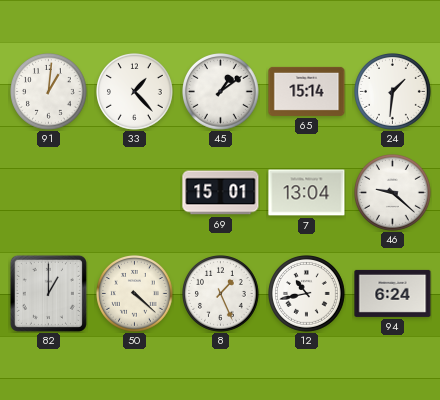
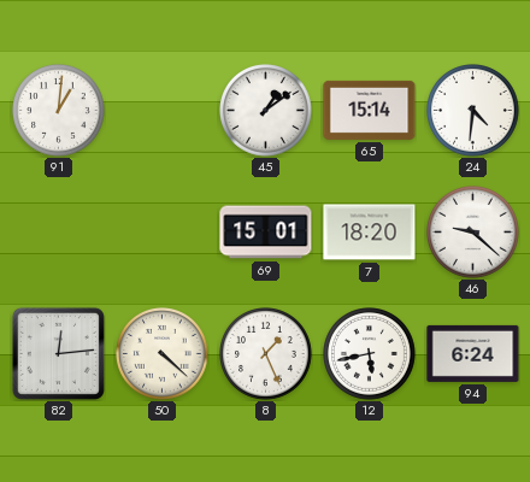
33: 1:23 -> none
24: 1:31 -> 4:31
7: 13:04 -> 18:20
82: 1:00 -> 12:14
12: 10:43 -> 5:43
